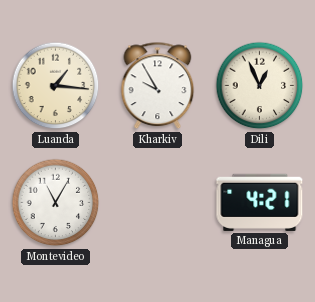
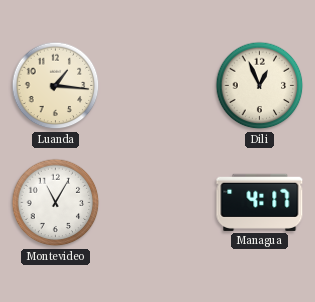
Kharkiv: 9:55 -> none
Managua: 4:21 -> 4:17
